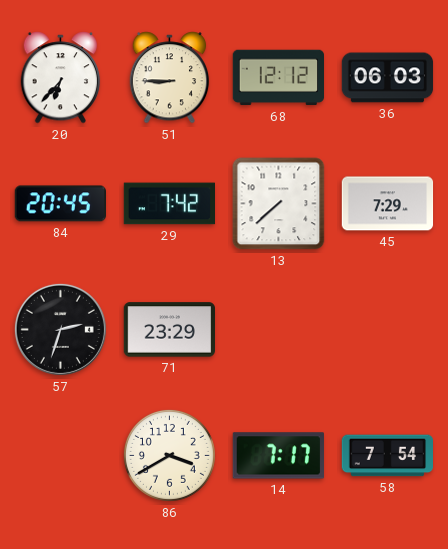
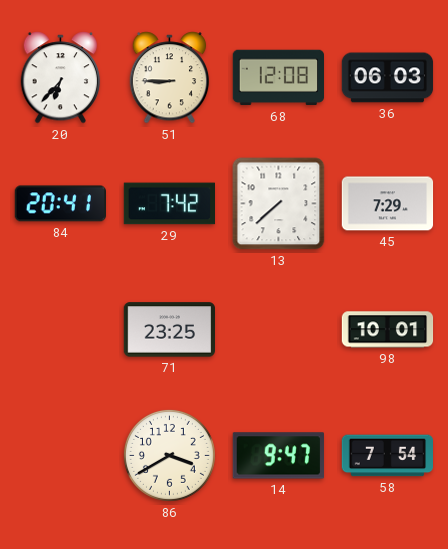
68: 12:12 -> 12:08
84: 20:45 -> 20:41
57: 2:33 -> none
71: 23:29 -> 23:25
98: none -> 10:01
14: 7:17 -> 9:47
